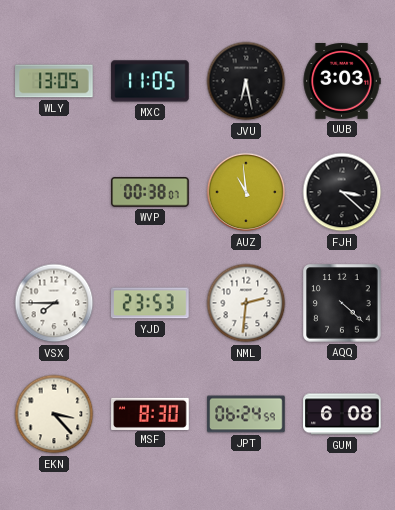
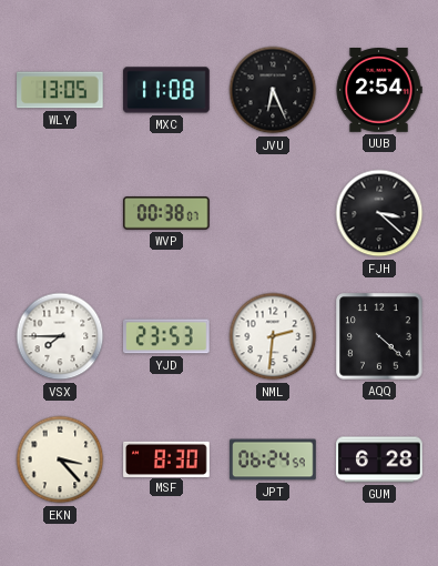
MXC: 11:05 -> 11:08
JVU: 6:28 -> 6:26
UUB: 3:03 -> 2:54
AUZ: 10:59 -> none
GUM: 6:08 -> 6:28
